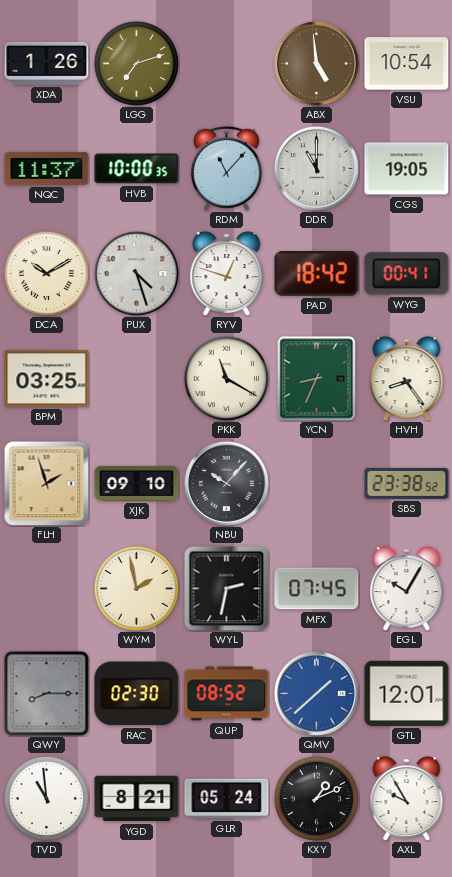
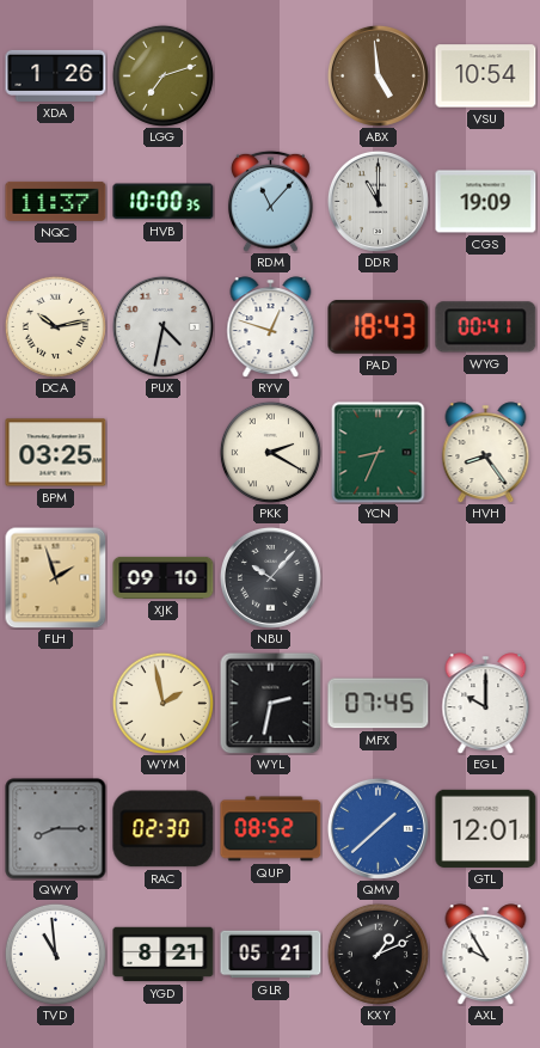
CGS: 19:05 -> 19:09
DCA: 10:10 -> 10:13
PUX: 4:27 -> 4:32
PAD: 18:42 -> 18:43
PKK: 11:20 -> 2:20
SBS: 23:38 -> none
EGL: 10:05 -> 10:00
GLR: 05:24 -> 05:21
